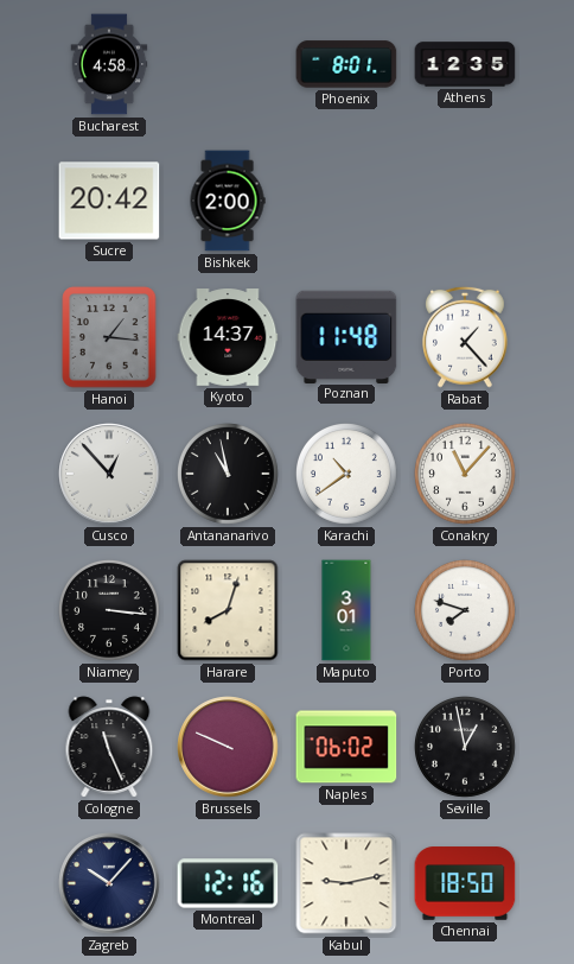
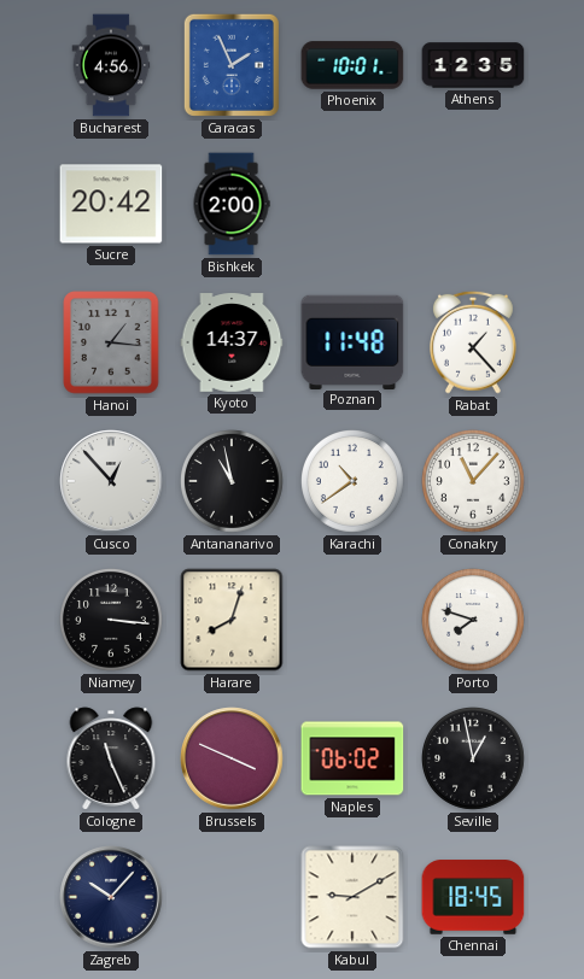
Bucharest: 4:58 -> 4:56
Caracas: none -> 1:56
Phoenix: 8:01 -> 10:01
Maputo: 3:01 -> none
Brussels: 9:49 -> 3:49
Montreal: 12:16 -> none
Kabul: 9:13 -> 9:10
Chennai: 18:50 -> 18:45
